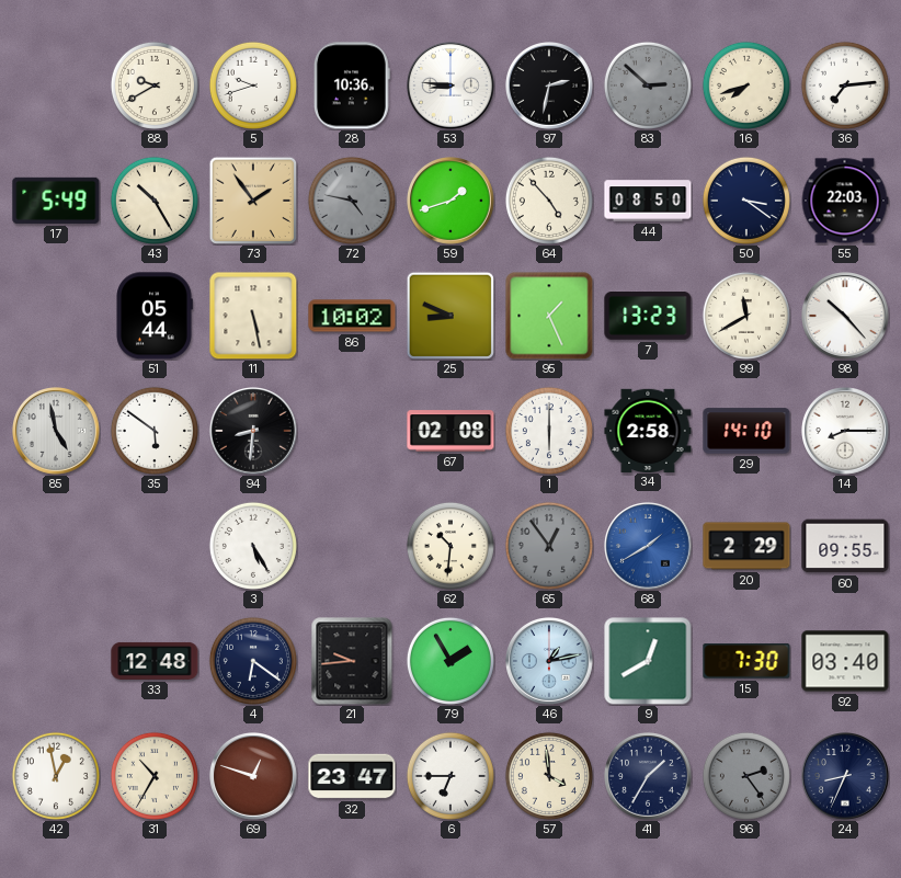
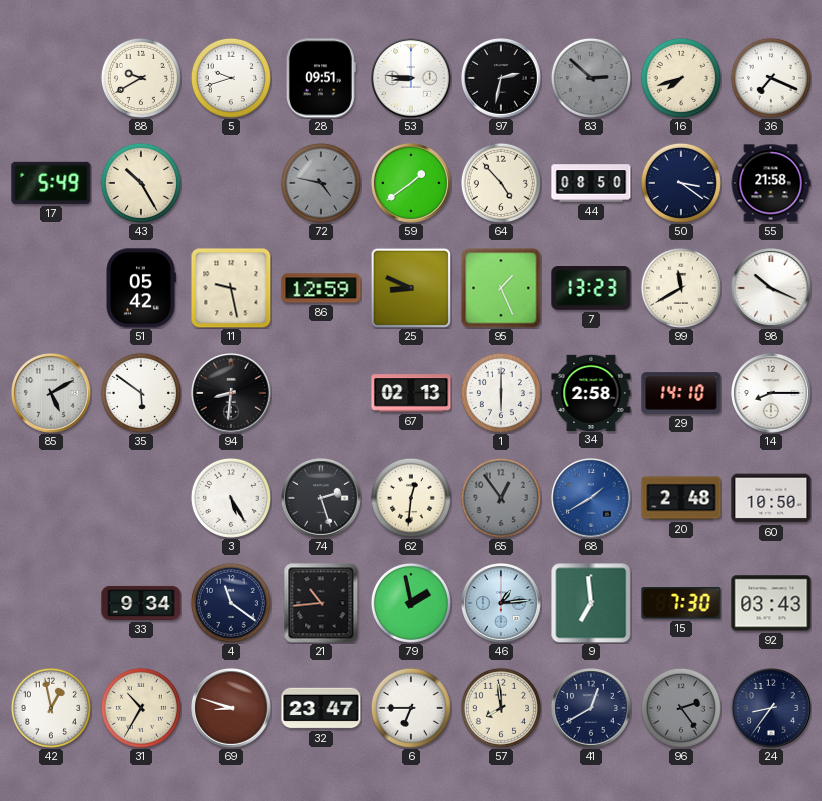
28: 10:36 -> 09:51
36: 7:14 -> 7:19
73: 1:54 -> none
59: 1:42 -> 1:39
55: 22:03 -> 21:58
51: 05:44 -> 05:42
11: 5:28 -> 9:28
86: 10:02 -> 12:59
98: 10:23 -> 10:19
85: 4:58 -> 5:10
67: 02:08 -> 02:13
74: none -> 2:27
62: 10:31 -> 12:31
20: 2:29 -> 2:48
60: 09:55 -> 10:50
33: 12:48 -> 9:34
4: 6:21 -> 11:21
21: 9:44 -> 10:44
79: 1:55 -> 1:58
46: 1:13 -> 1:14
9: 12:40 -> 6:59
92: 03:40 -> 03:43
69: 12:48 -> 8:48
57: 3:59 -> 7:59
41: 1:35 -> 12:40
24: 8:34 -> 8:36
